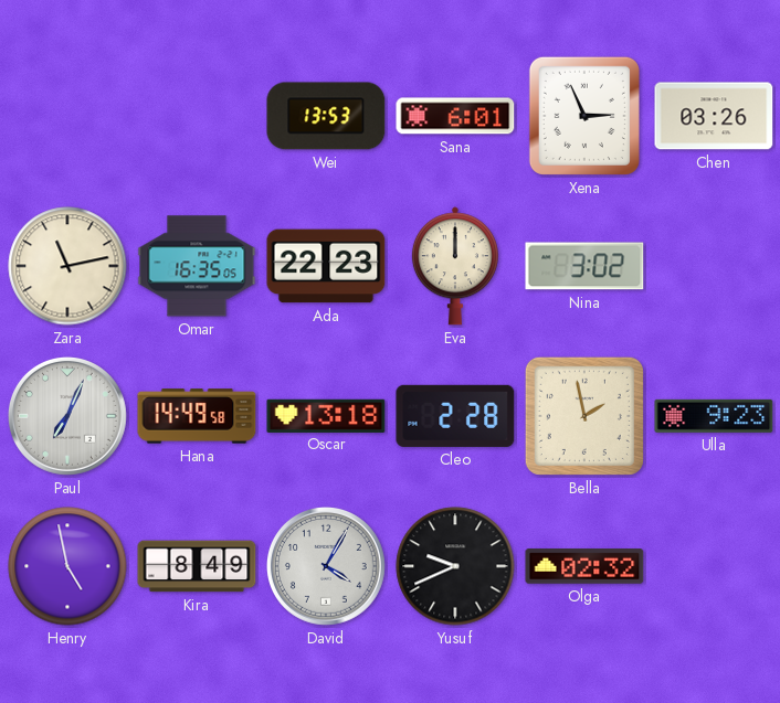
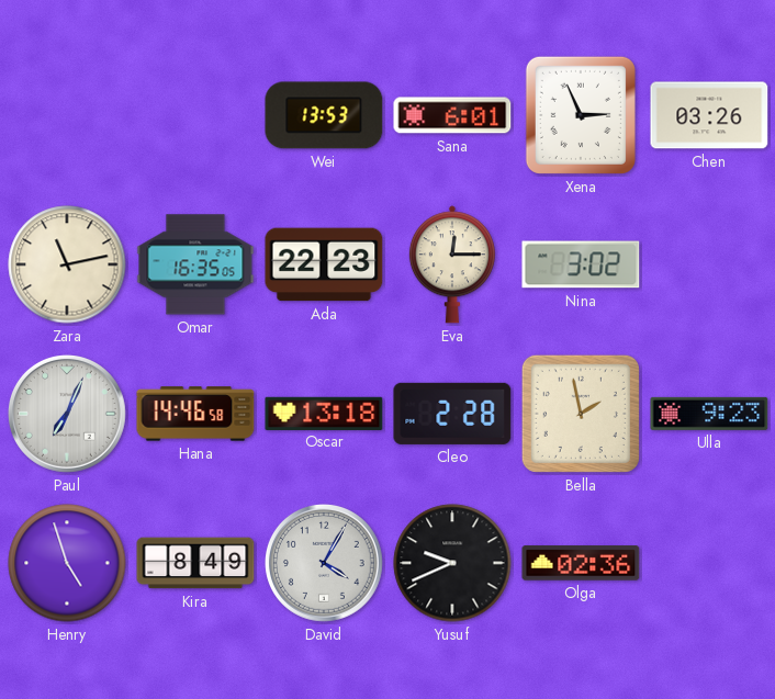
Eva: 12:00 -> 12:15
Hana: 14:49 -> 14:46
Henry: 4:58 -> 4:57
Olga: 02:32 -> 02:36
